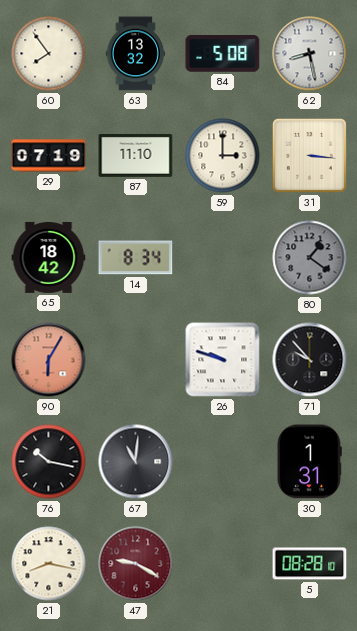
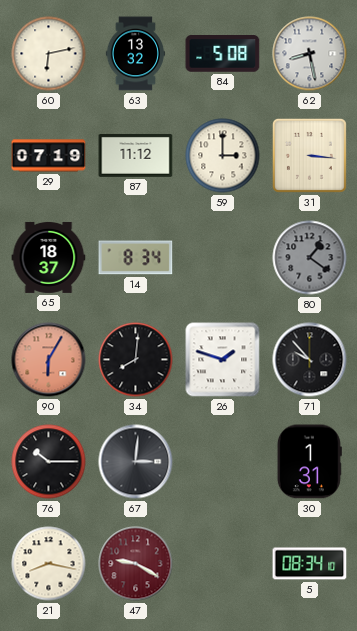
60: 7:54 -> 6:13
87: 11:10 -> 11:12
65: 18:42 -> 18:37
34: none -> 8:01
26: 9:48 -> 1:48
76: 10:17 -> 10:15
67: 11:01 -> 3:01
5: 08:28 -> 08:34
